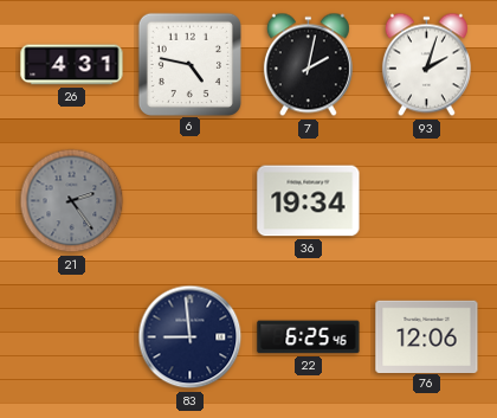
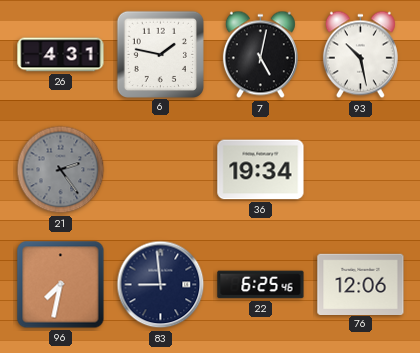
6: 4:47 -> 1:47
7: 2:02 -> 5:02
93: 2:03 -> 10:28
96: none -> 7:32
